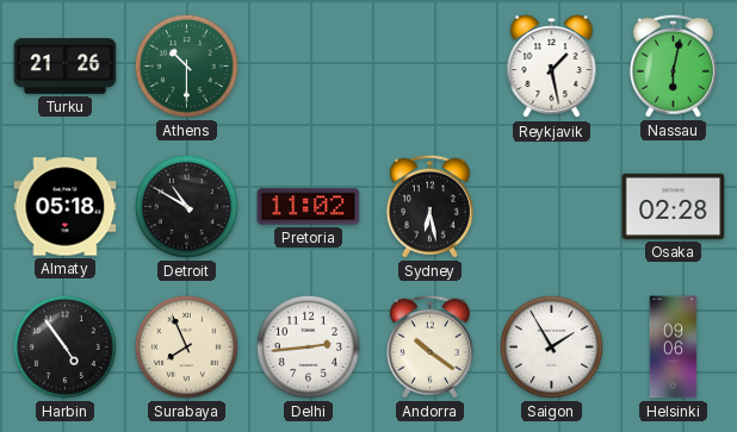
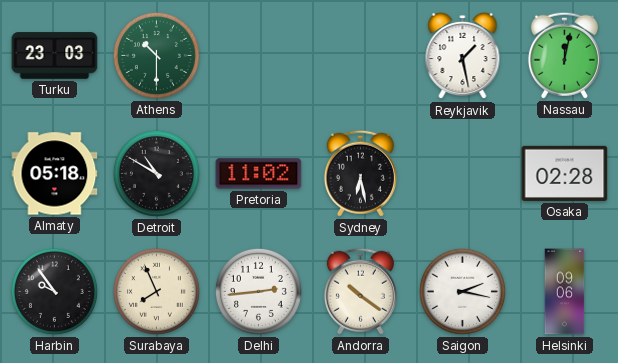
Turku: 21:26 -> 23:03
Nassau: 6:02 -> 12:02
Harbin: 4:54 -> 9:54
Saigon: 1:55 -> 2:17
